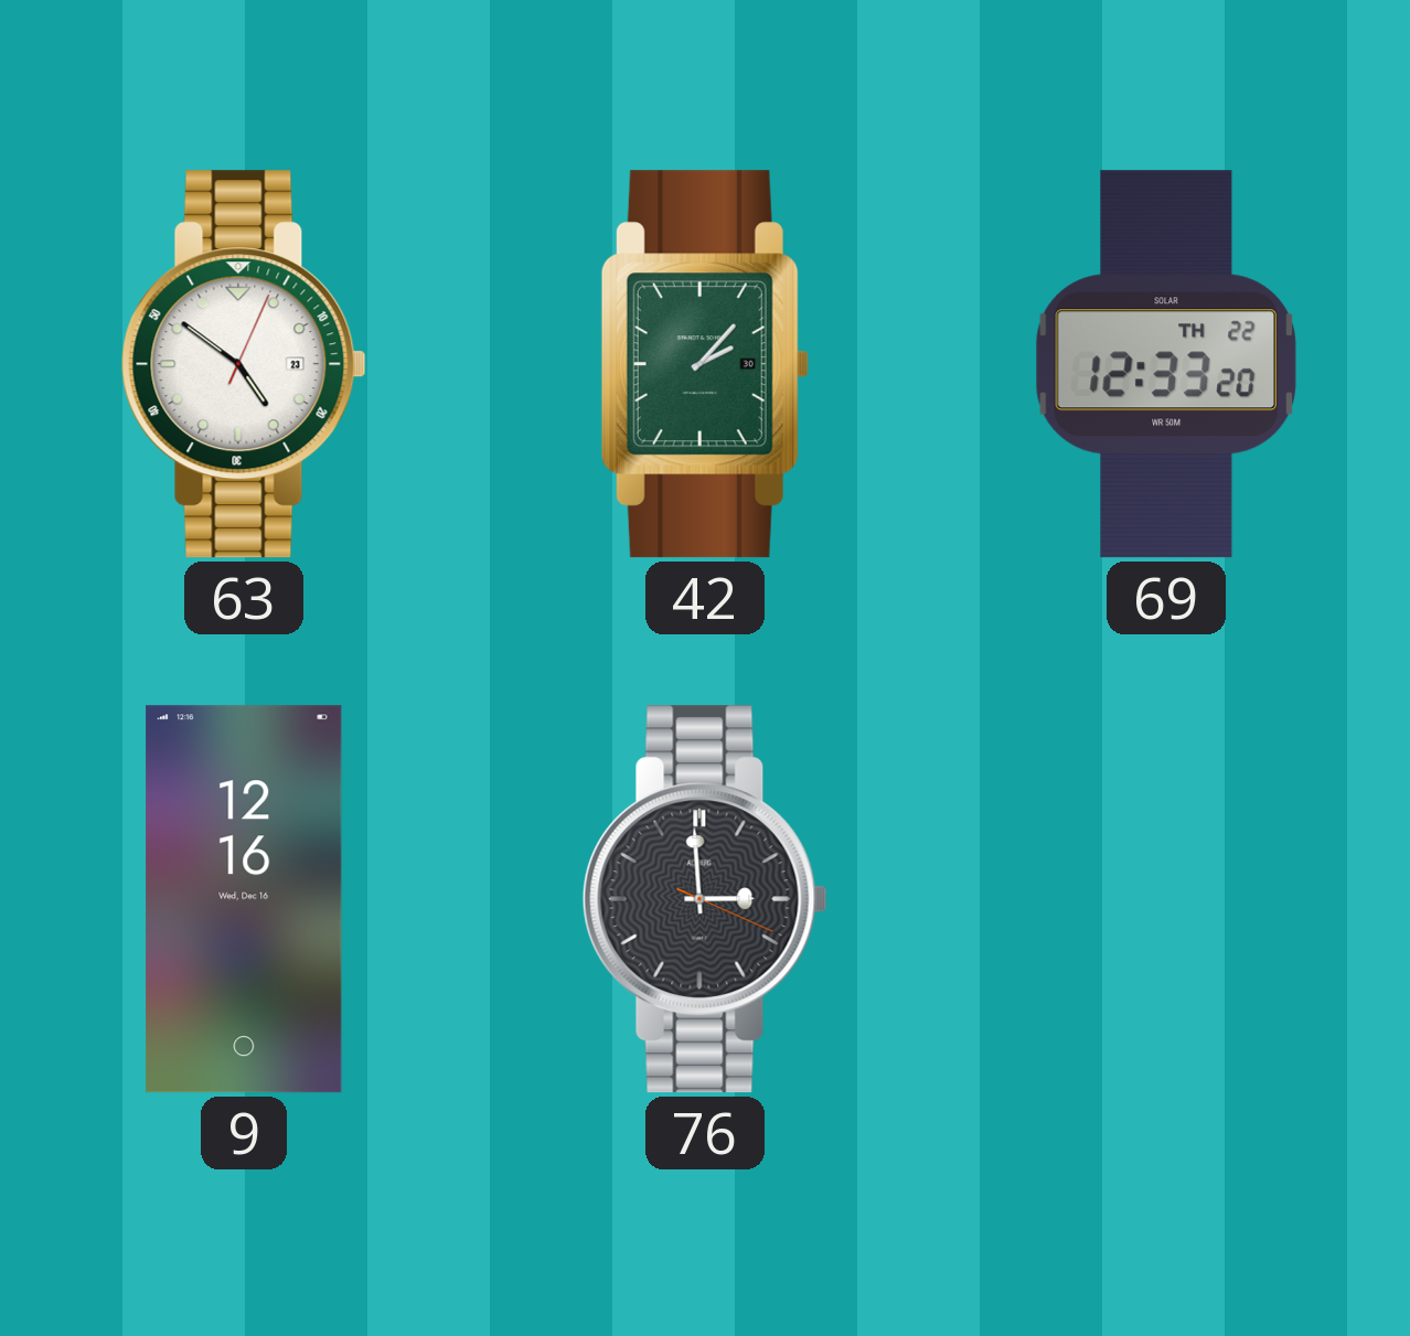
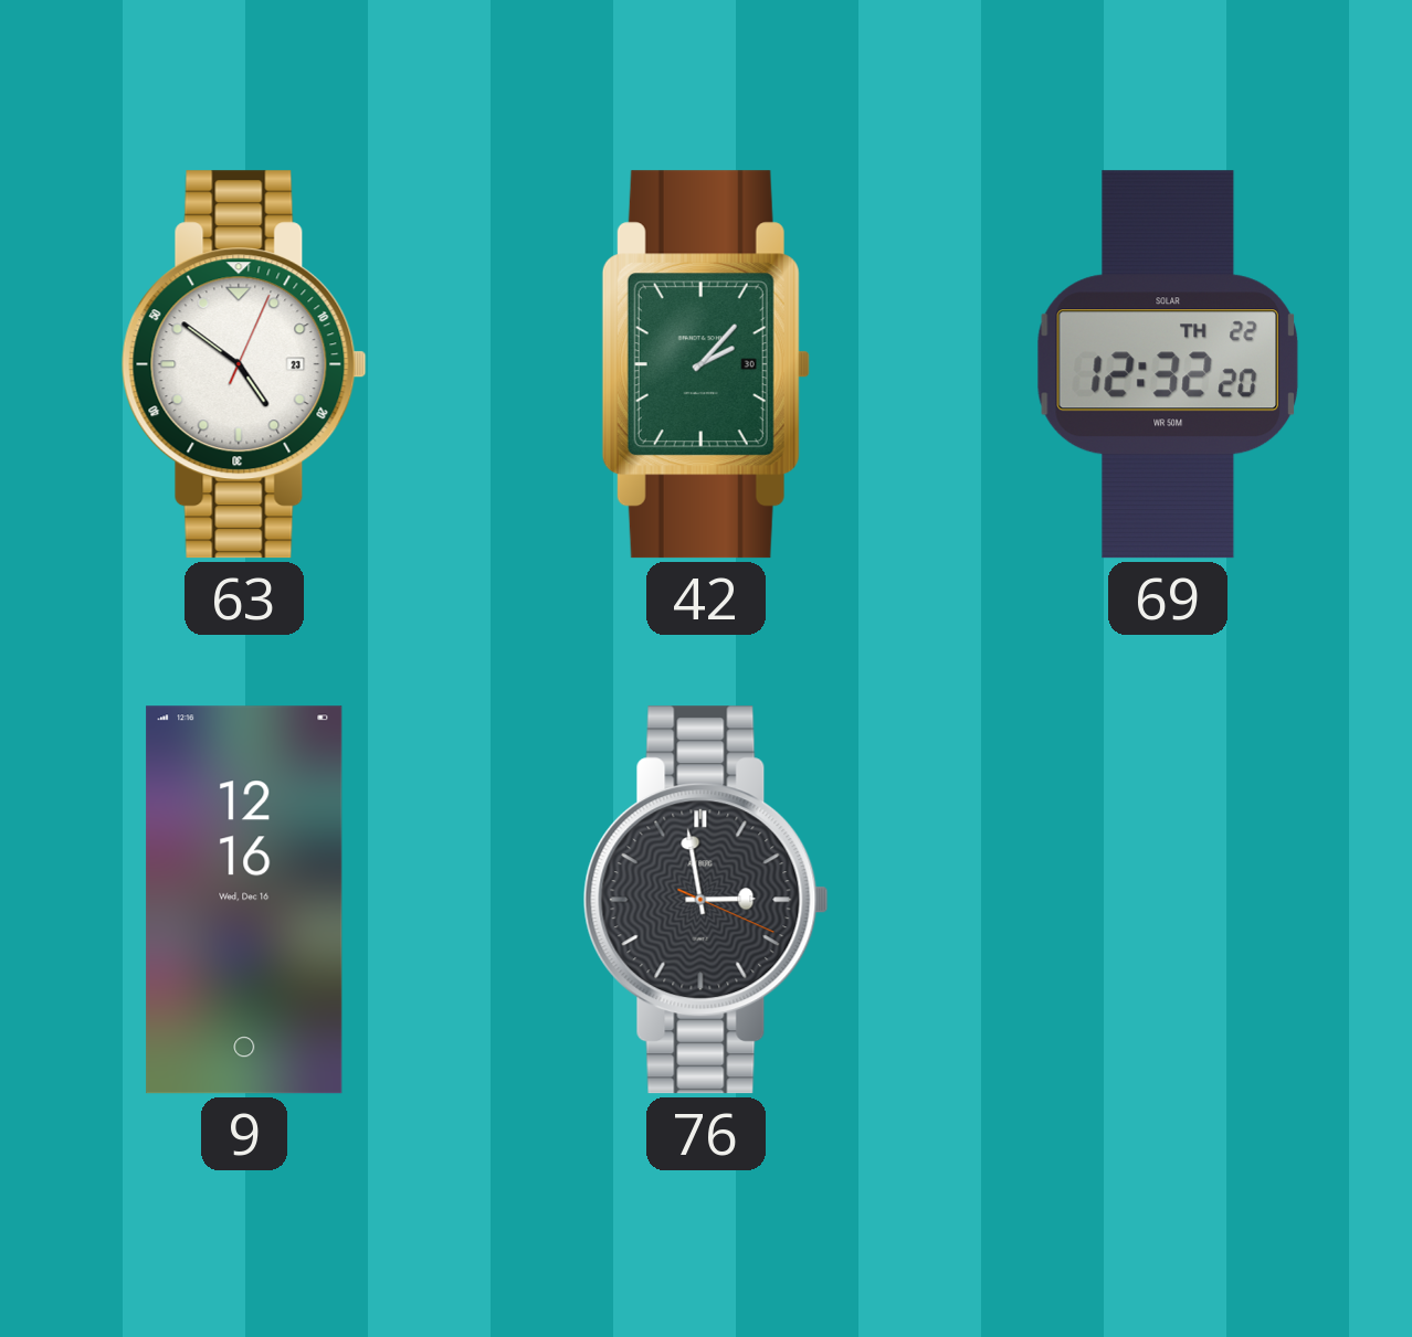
69: 12:33 -> 12:32
76: 2:59 -> 2:58
